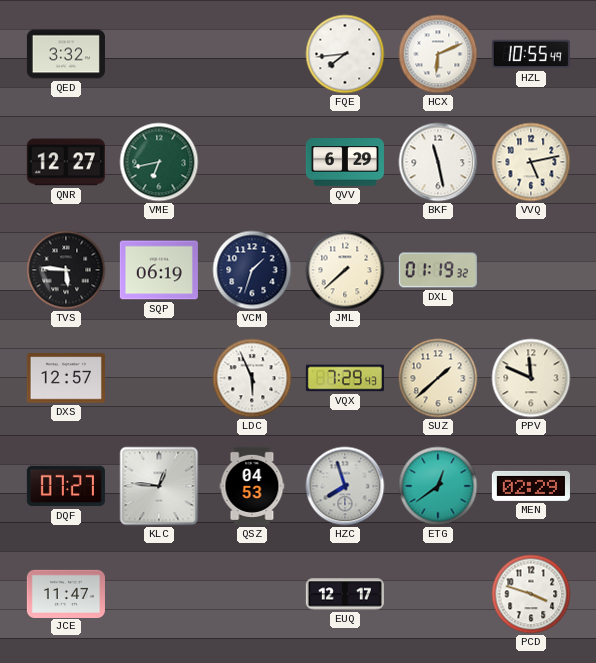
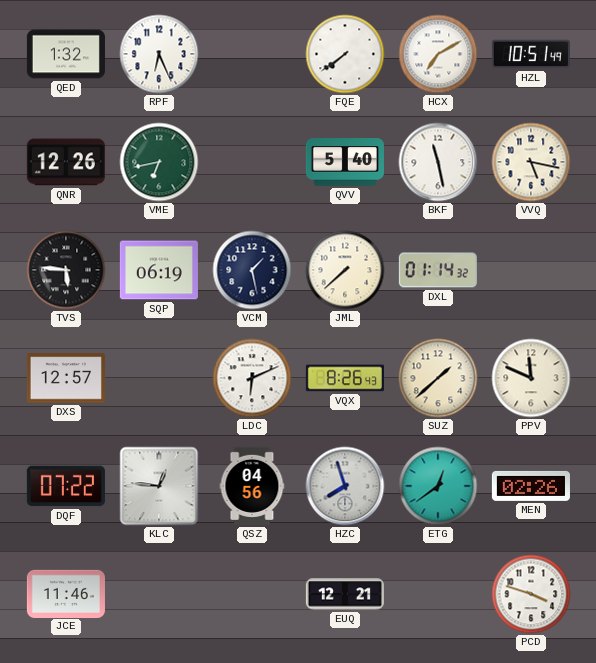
QED: 3:32 -> 1:32
RPF: none -> 6:26
FQE: 7:44 -> 7:39
HCX: 6:11 -> 7:10
HZL: 10:55 -> 10:51
QNR: 12:27 -> 12:26
QVV: 6:29 -> 5:40
VVQ: 5:13 -> 5:17
VCM: 1:33 -> 1:28
DXL: 01:19 -> 01:14
LDC: 5:56 -> 6:11
VQX: 7:29 -> 8:26
DQF: 07:27 -> 07:22
QSZ: 04:53 -> 04:56
MEN: 02:29 -> 02:26
JCE: 11:47 -> 11:46
EUQ: 12:17 -> 12:21
